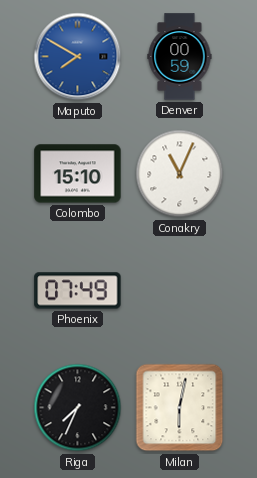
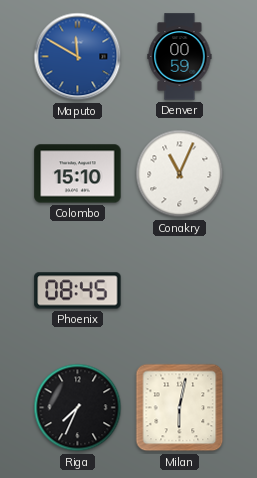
Maputo: 7:50 -> 11:50
Phoenix: 07:49 -> 08:45
